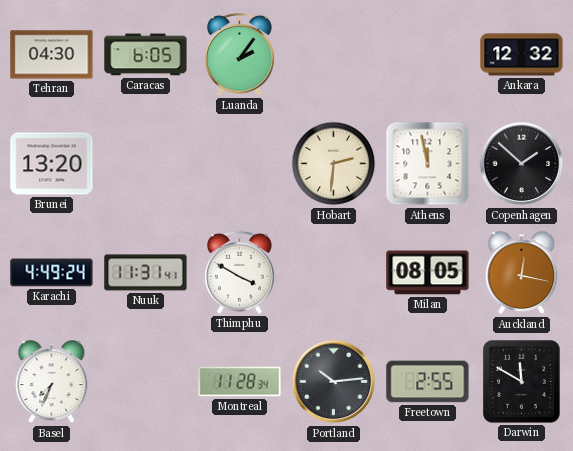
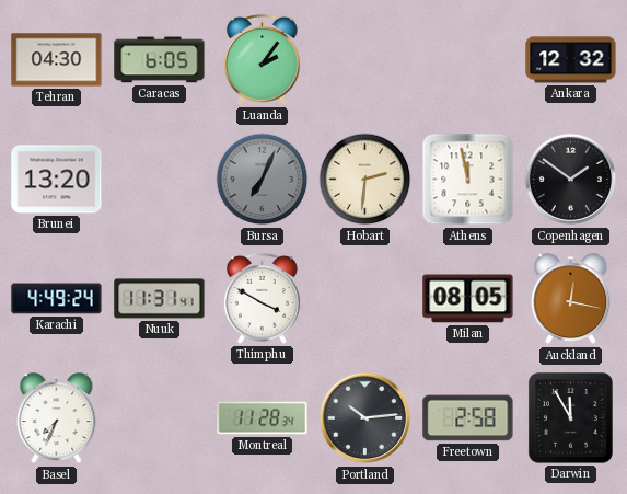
Bursa: none -> 7:04
Copenhagen: 1:52 -> 1:51
Freetown: 2:55 -> 2:58
Darwin: 11:50 -> 11:55
